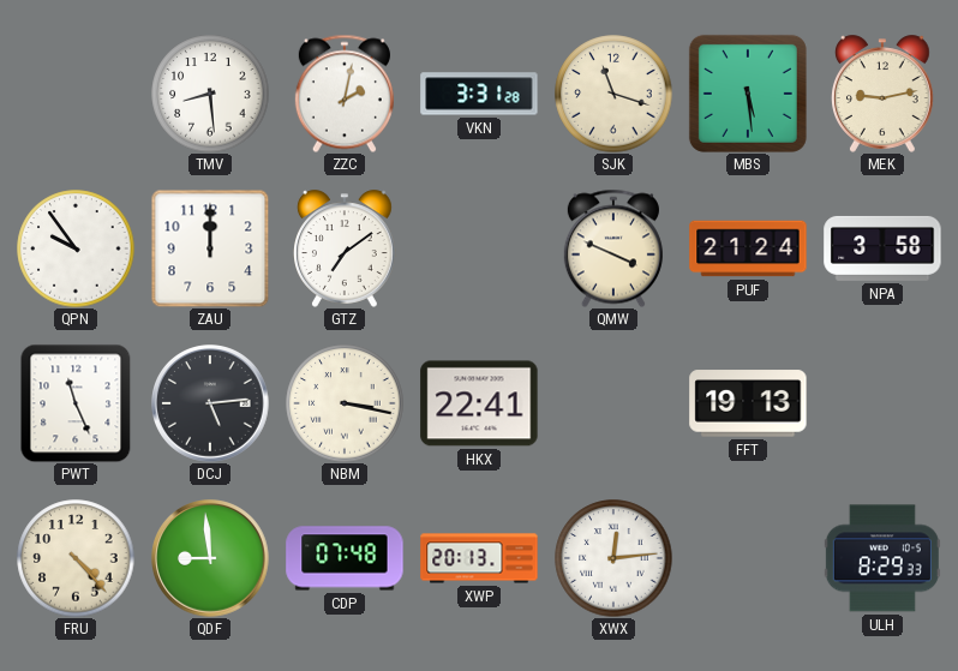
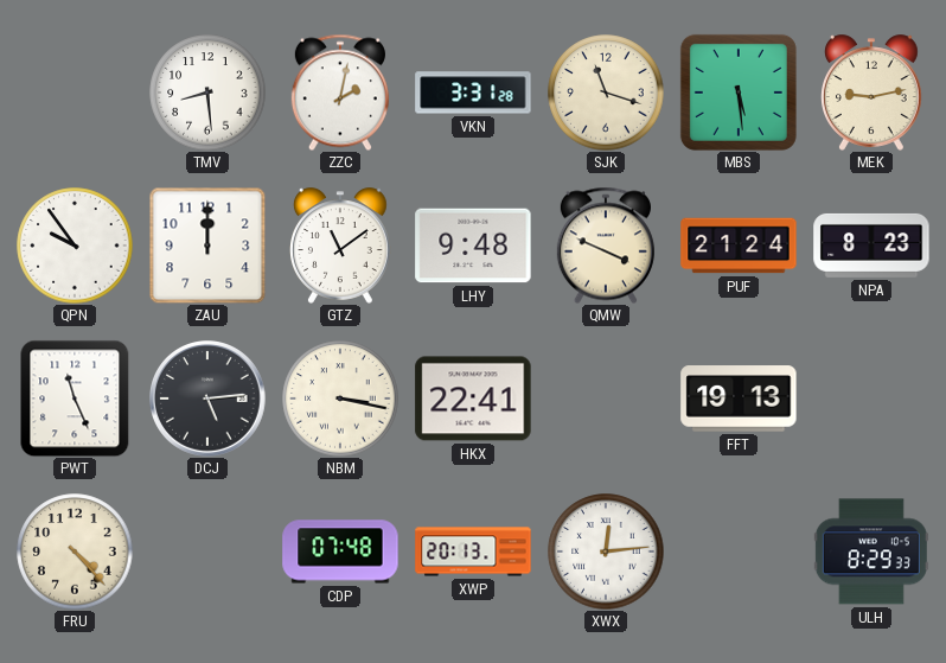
GTZ: 7:09 -> 11:09
LHY: none -> 9:48
NPA: 3:58 -> 8:23
QDF: 8:59 -> none
